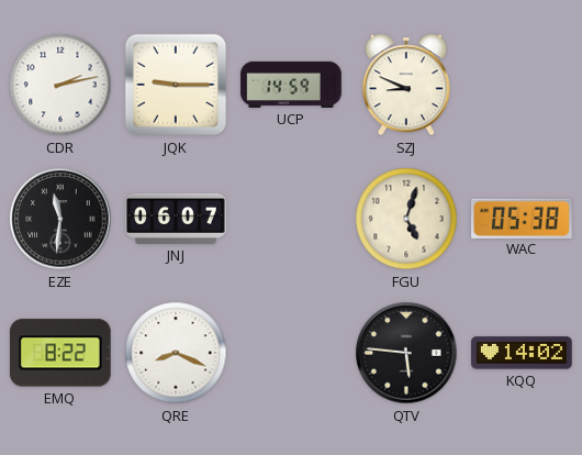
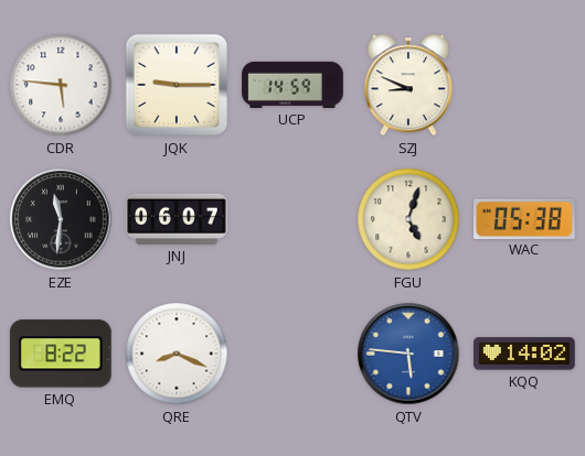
CDR: 2:13 -> 5:46
QTV dial: black -> blue
